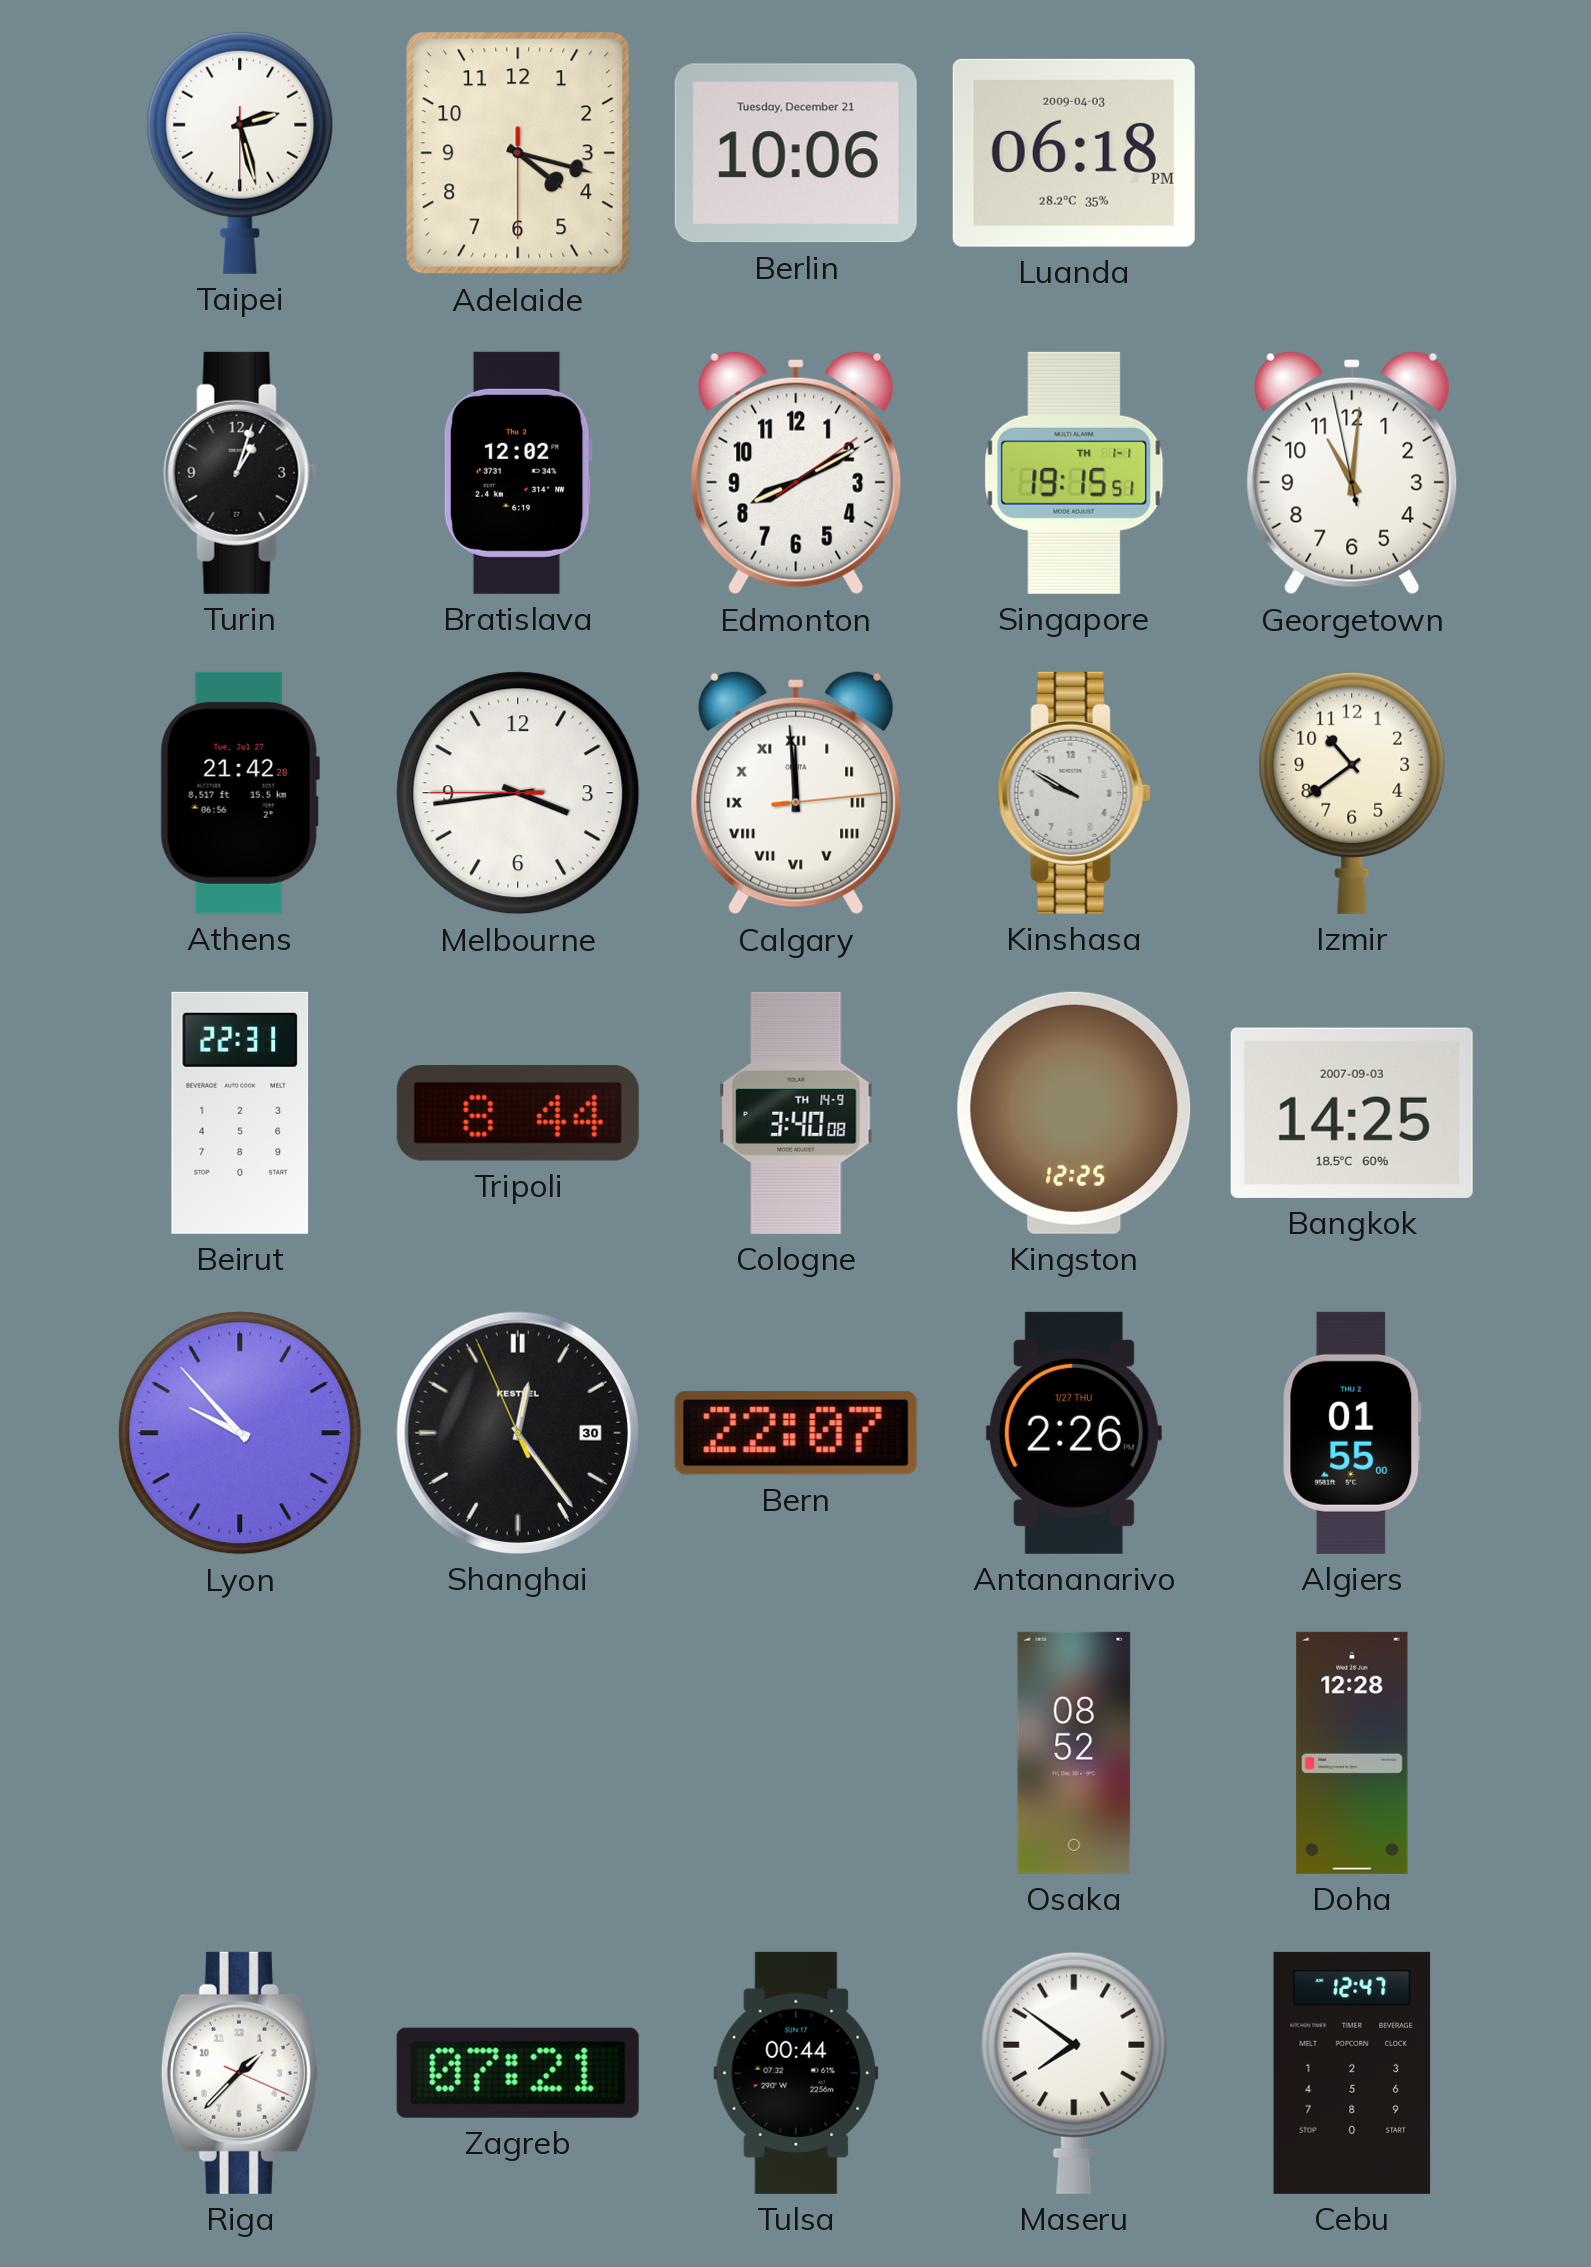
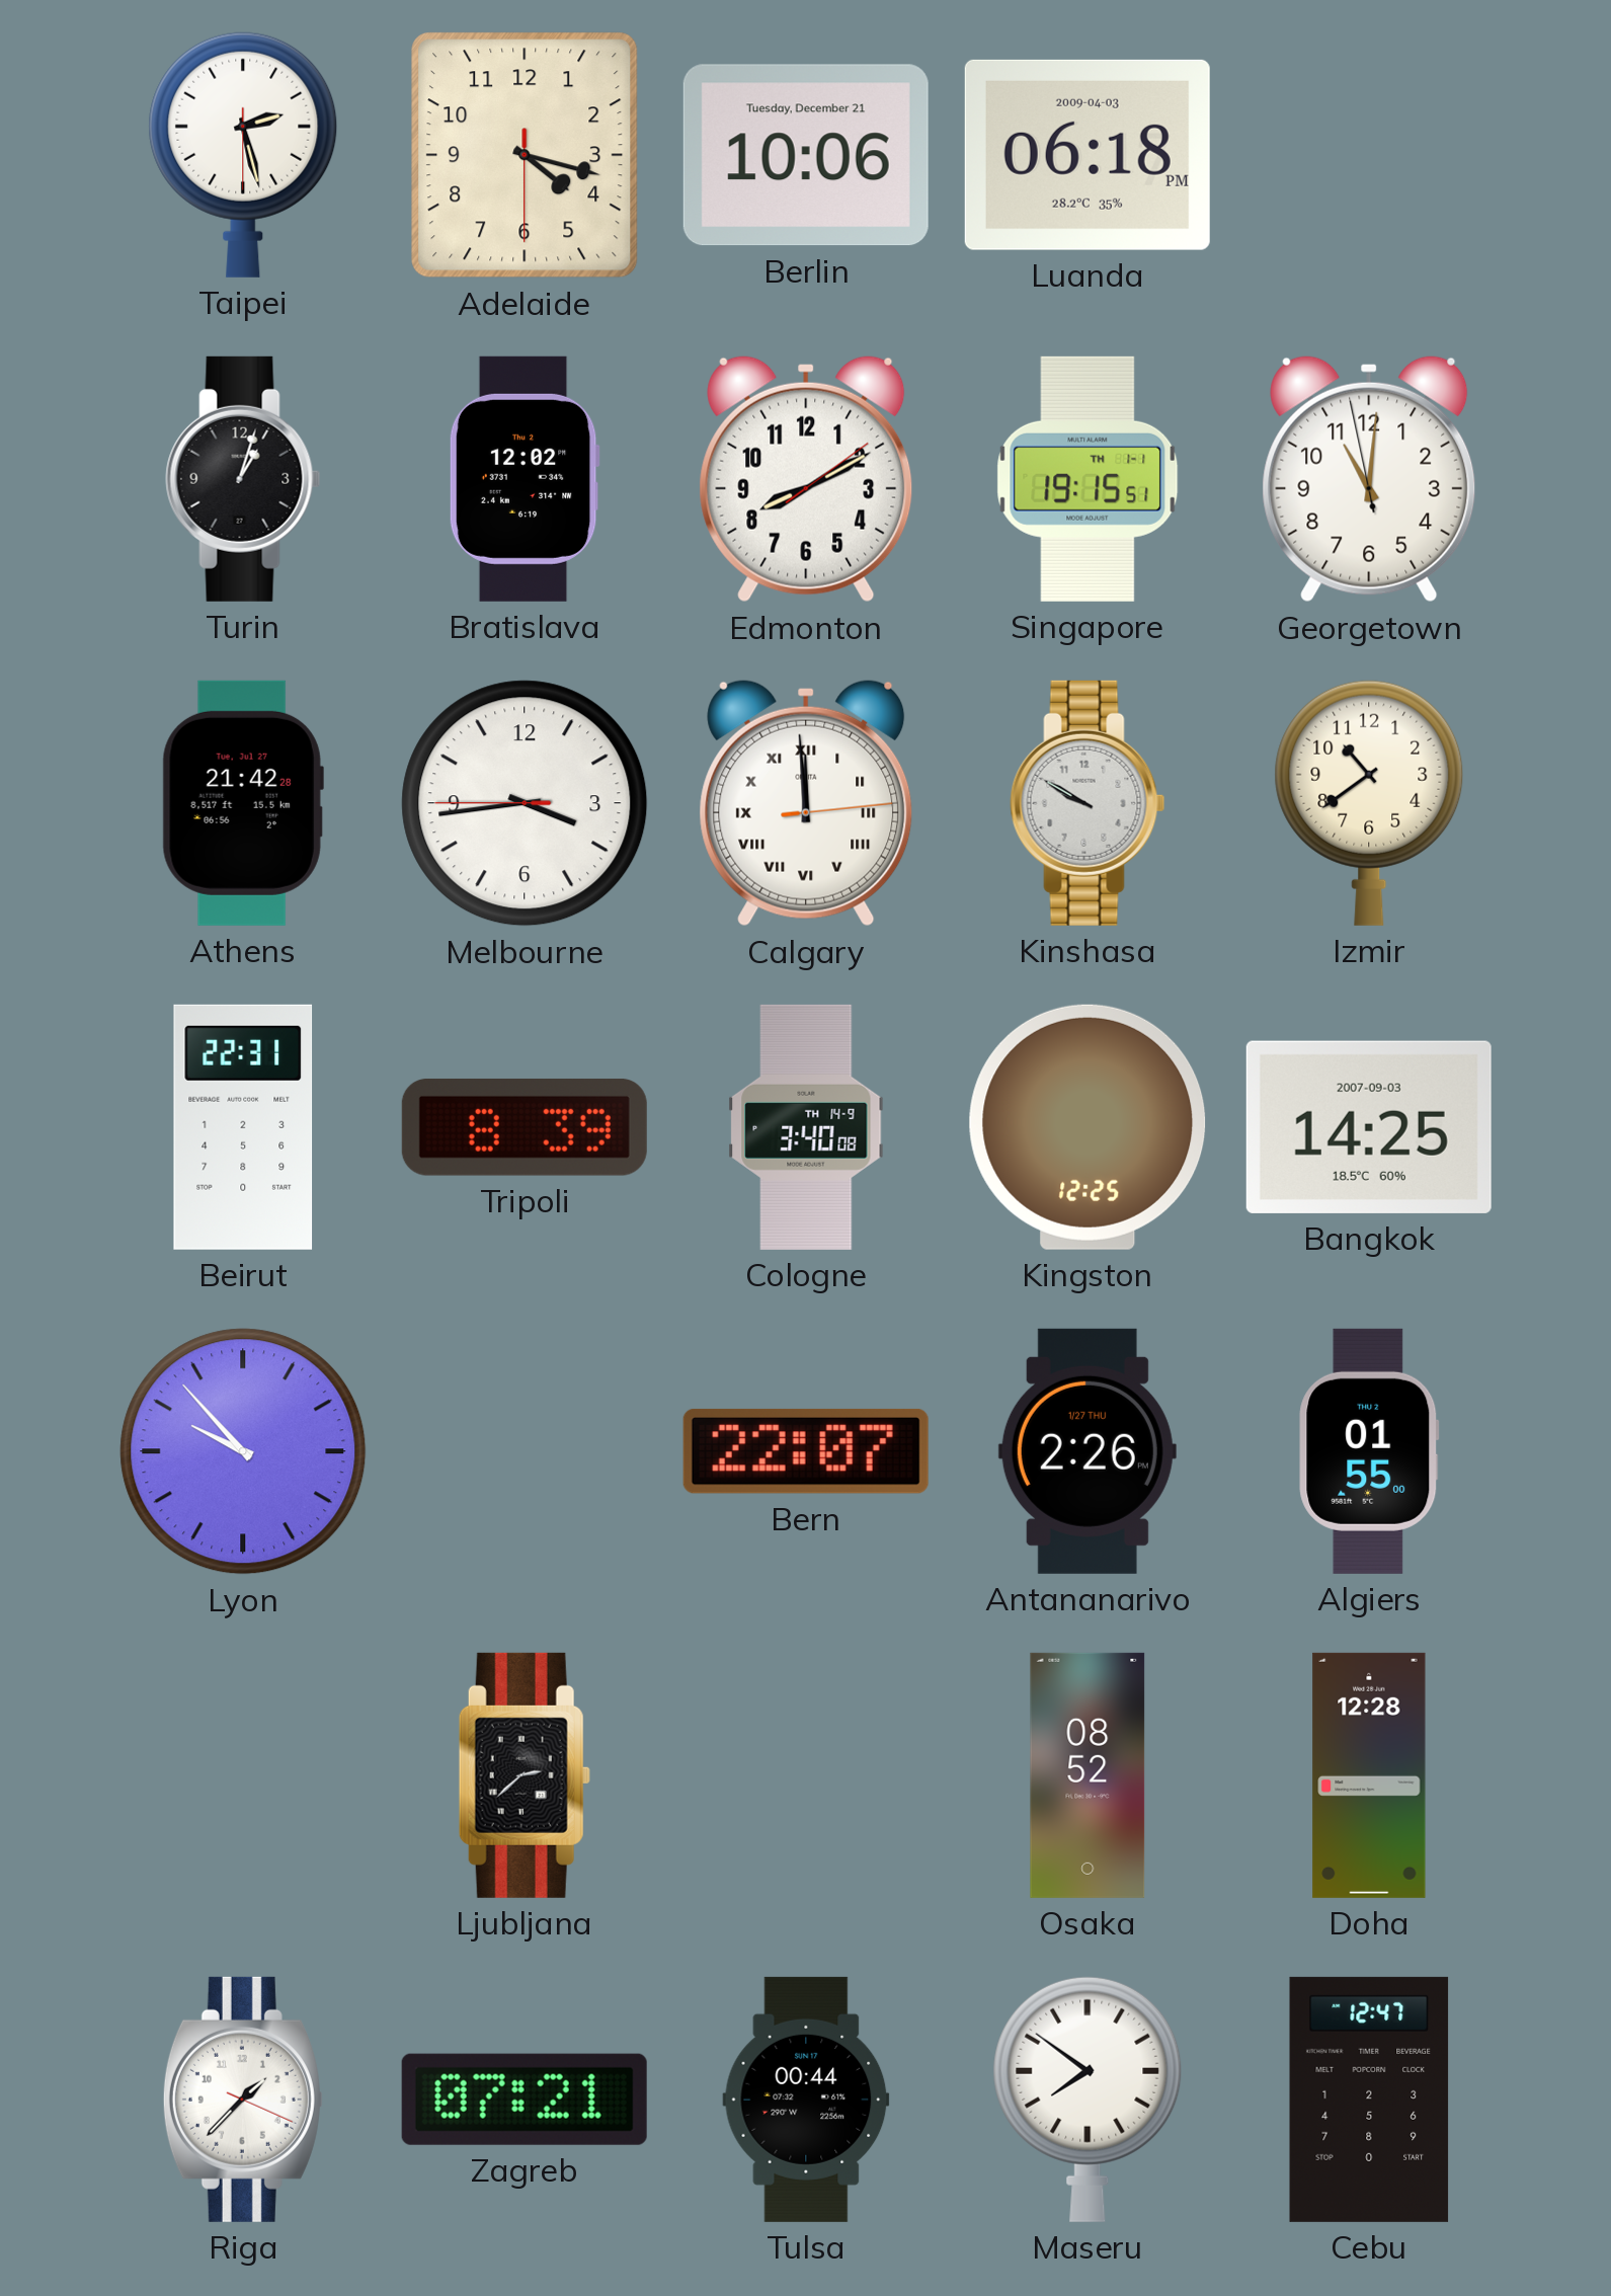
Tripoli: 8:44 -> 8:39
Shanghai: 12:23 -> none
Ljubljana: none -> 2:38
